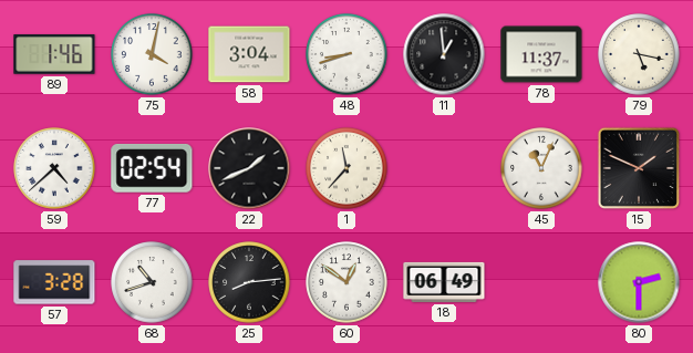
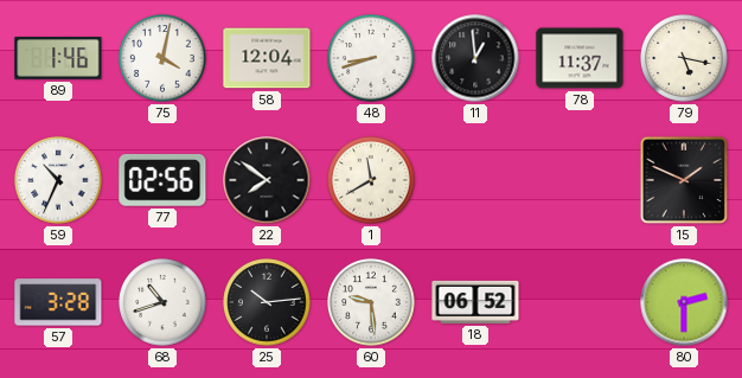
58: 3:04 -> 12:04
59: 4:38 -> 10:34
77: 02:54 -> 02:56
22: 1:41 -> 7:51
1: 11:37 -> 11:40
45: 11:04 -> none
25: 8:14 -> 10:14
60: 12:51 -> 9:29
18: 06:49 -> 06:52
